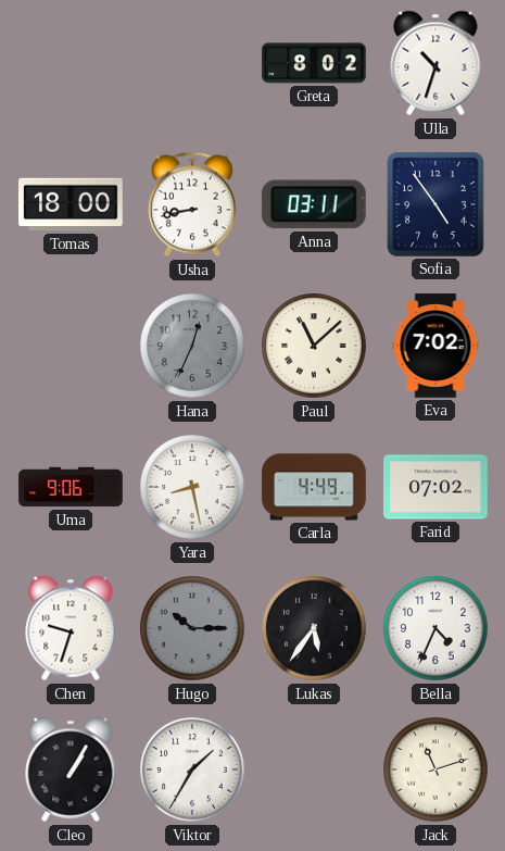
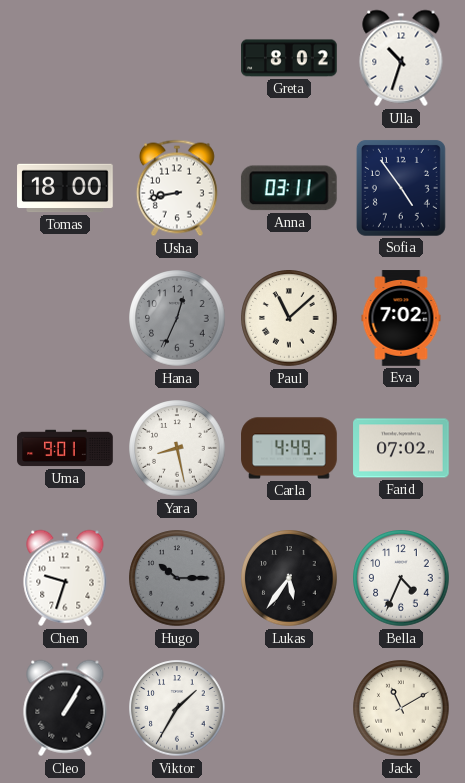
Uma: 9:06 -> 9:01
Jack: 11:12 -> 11:10
